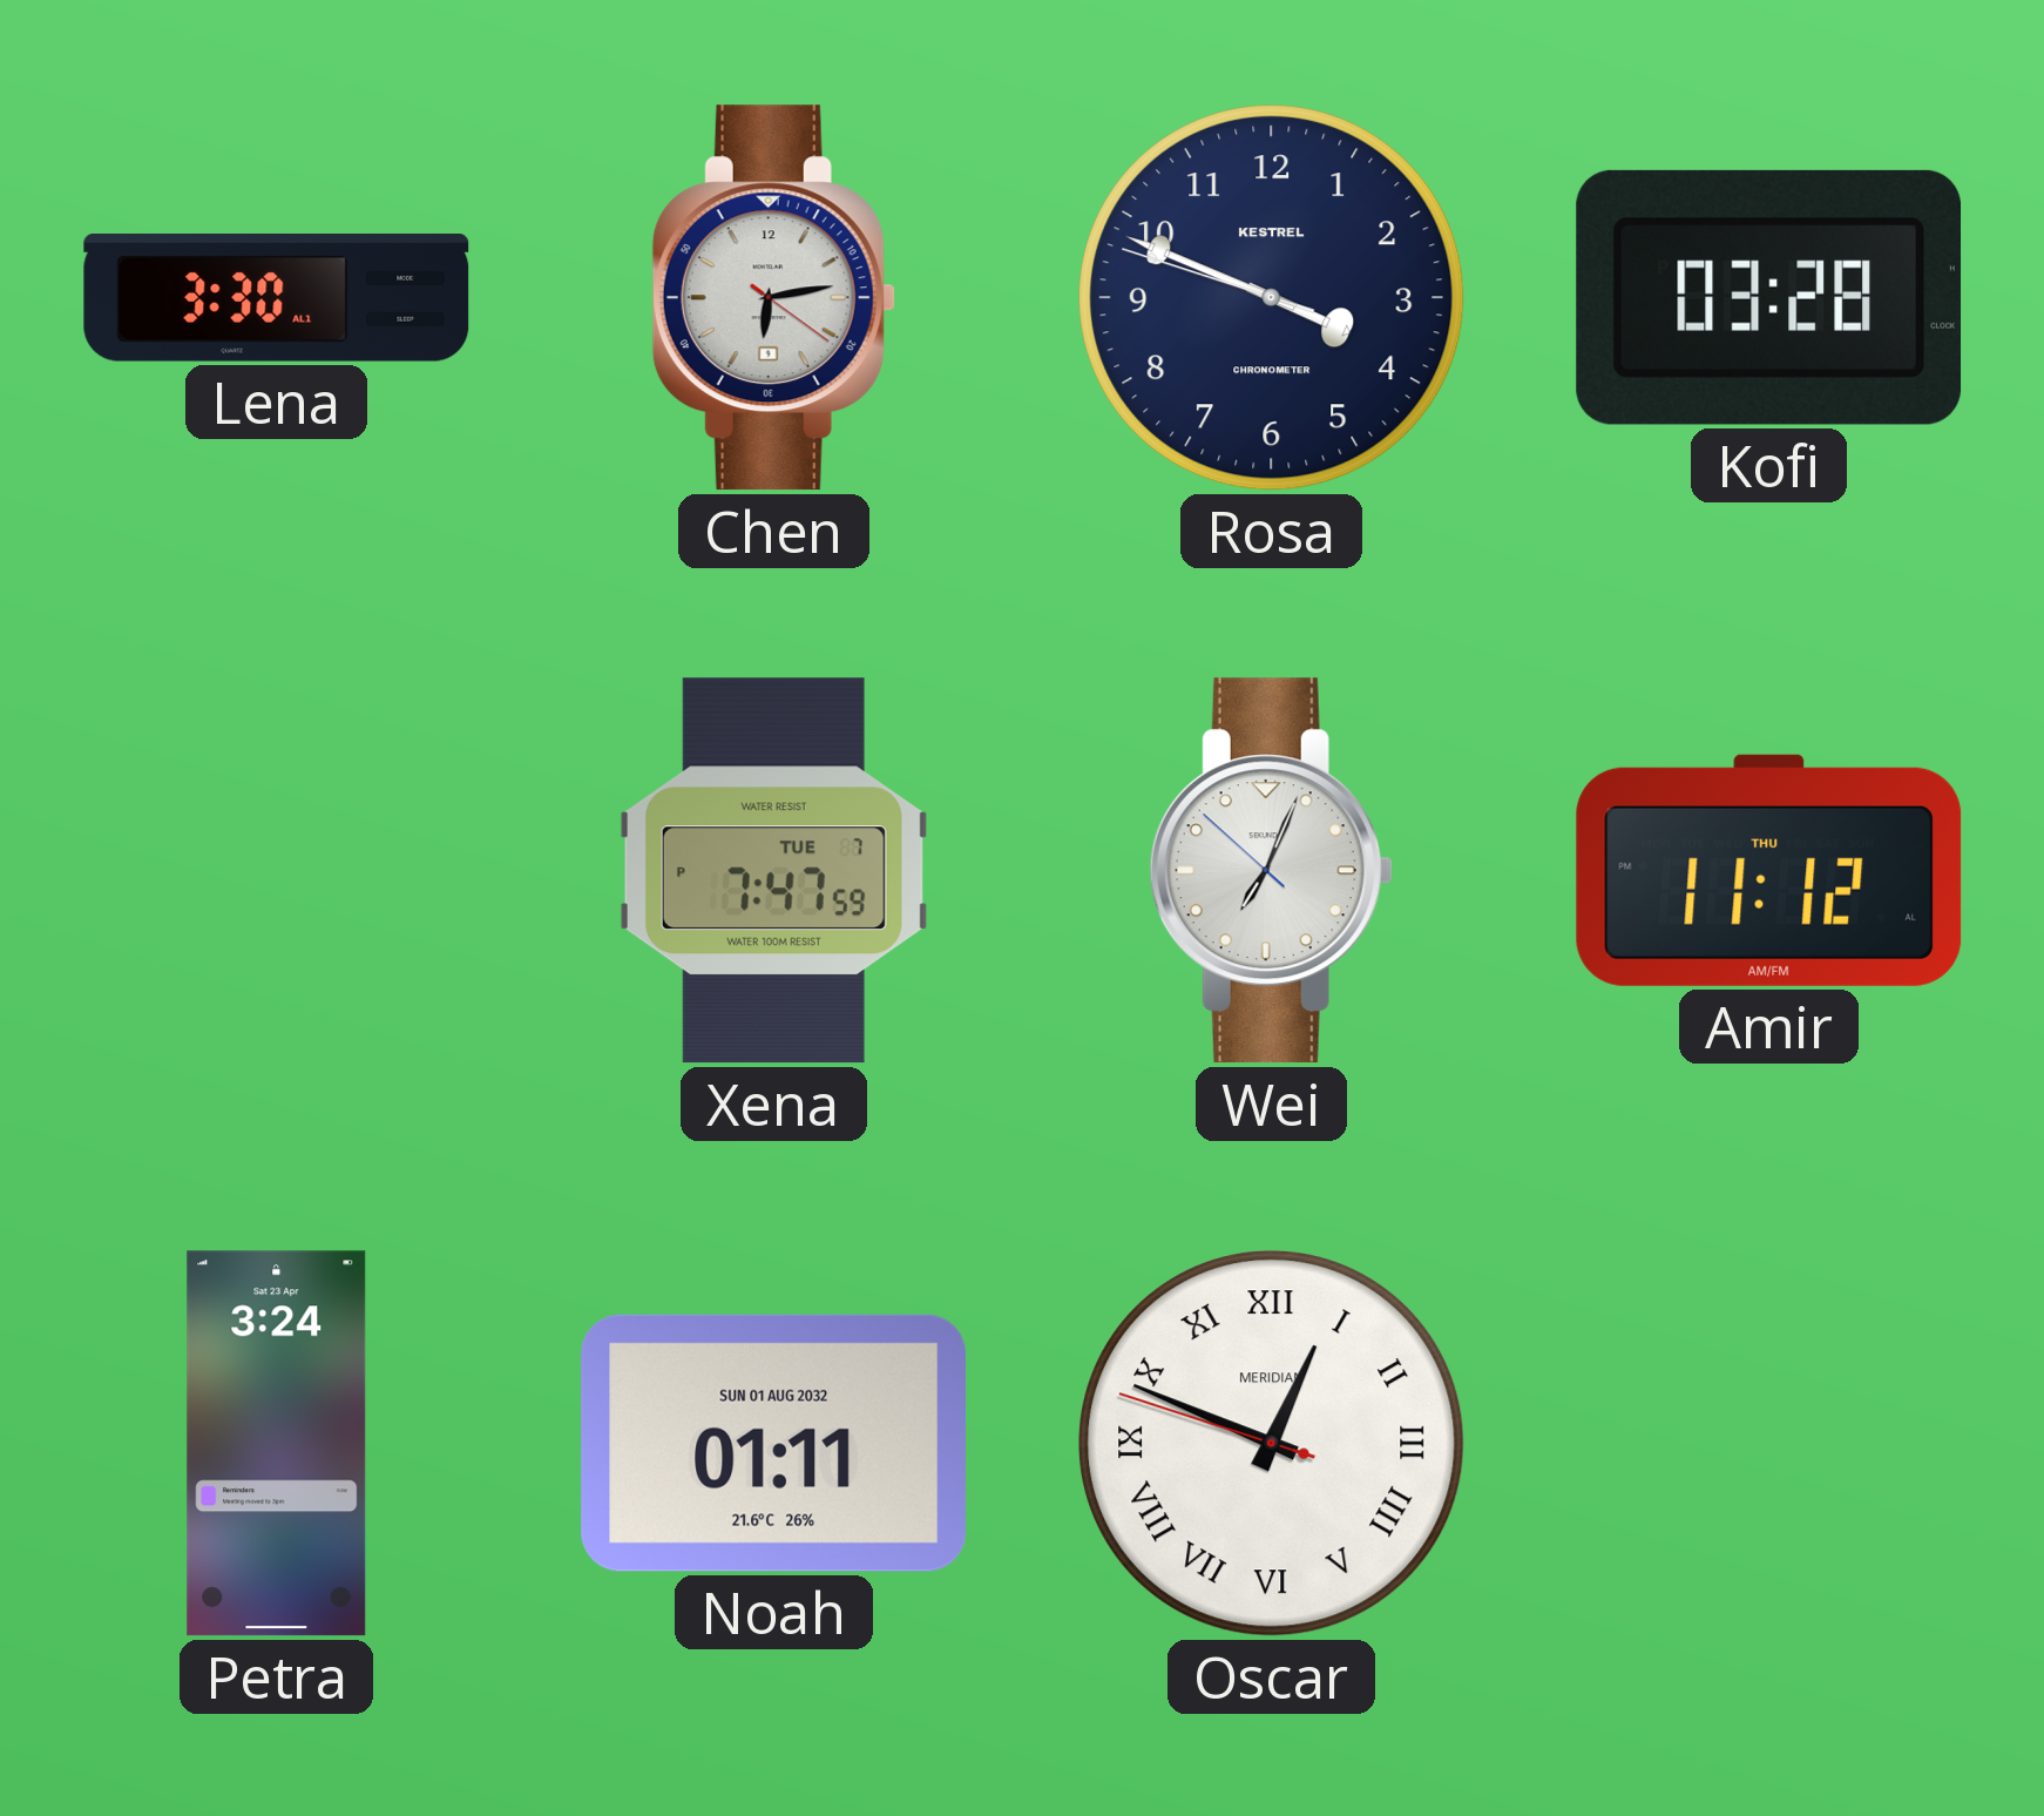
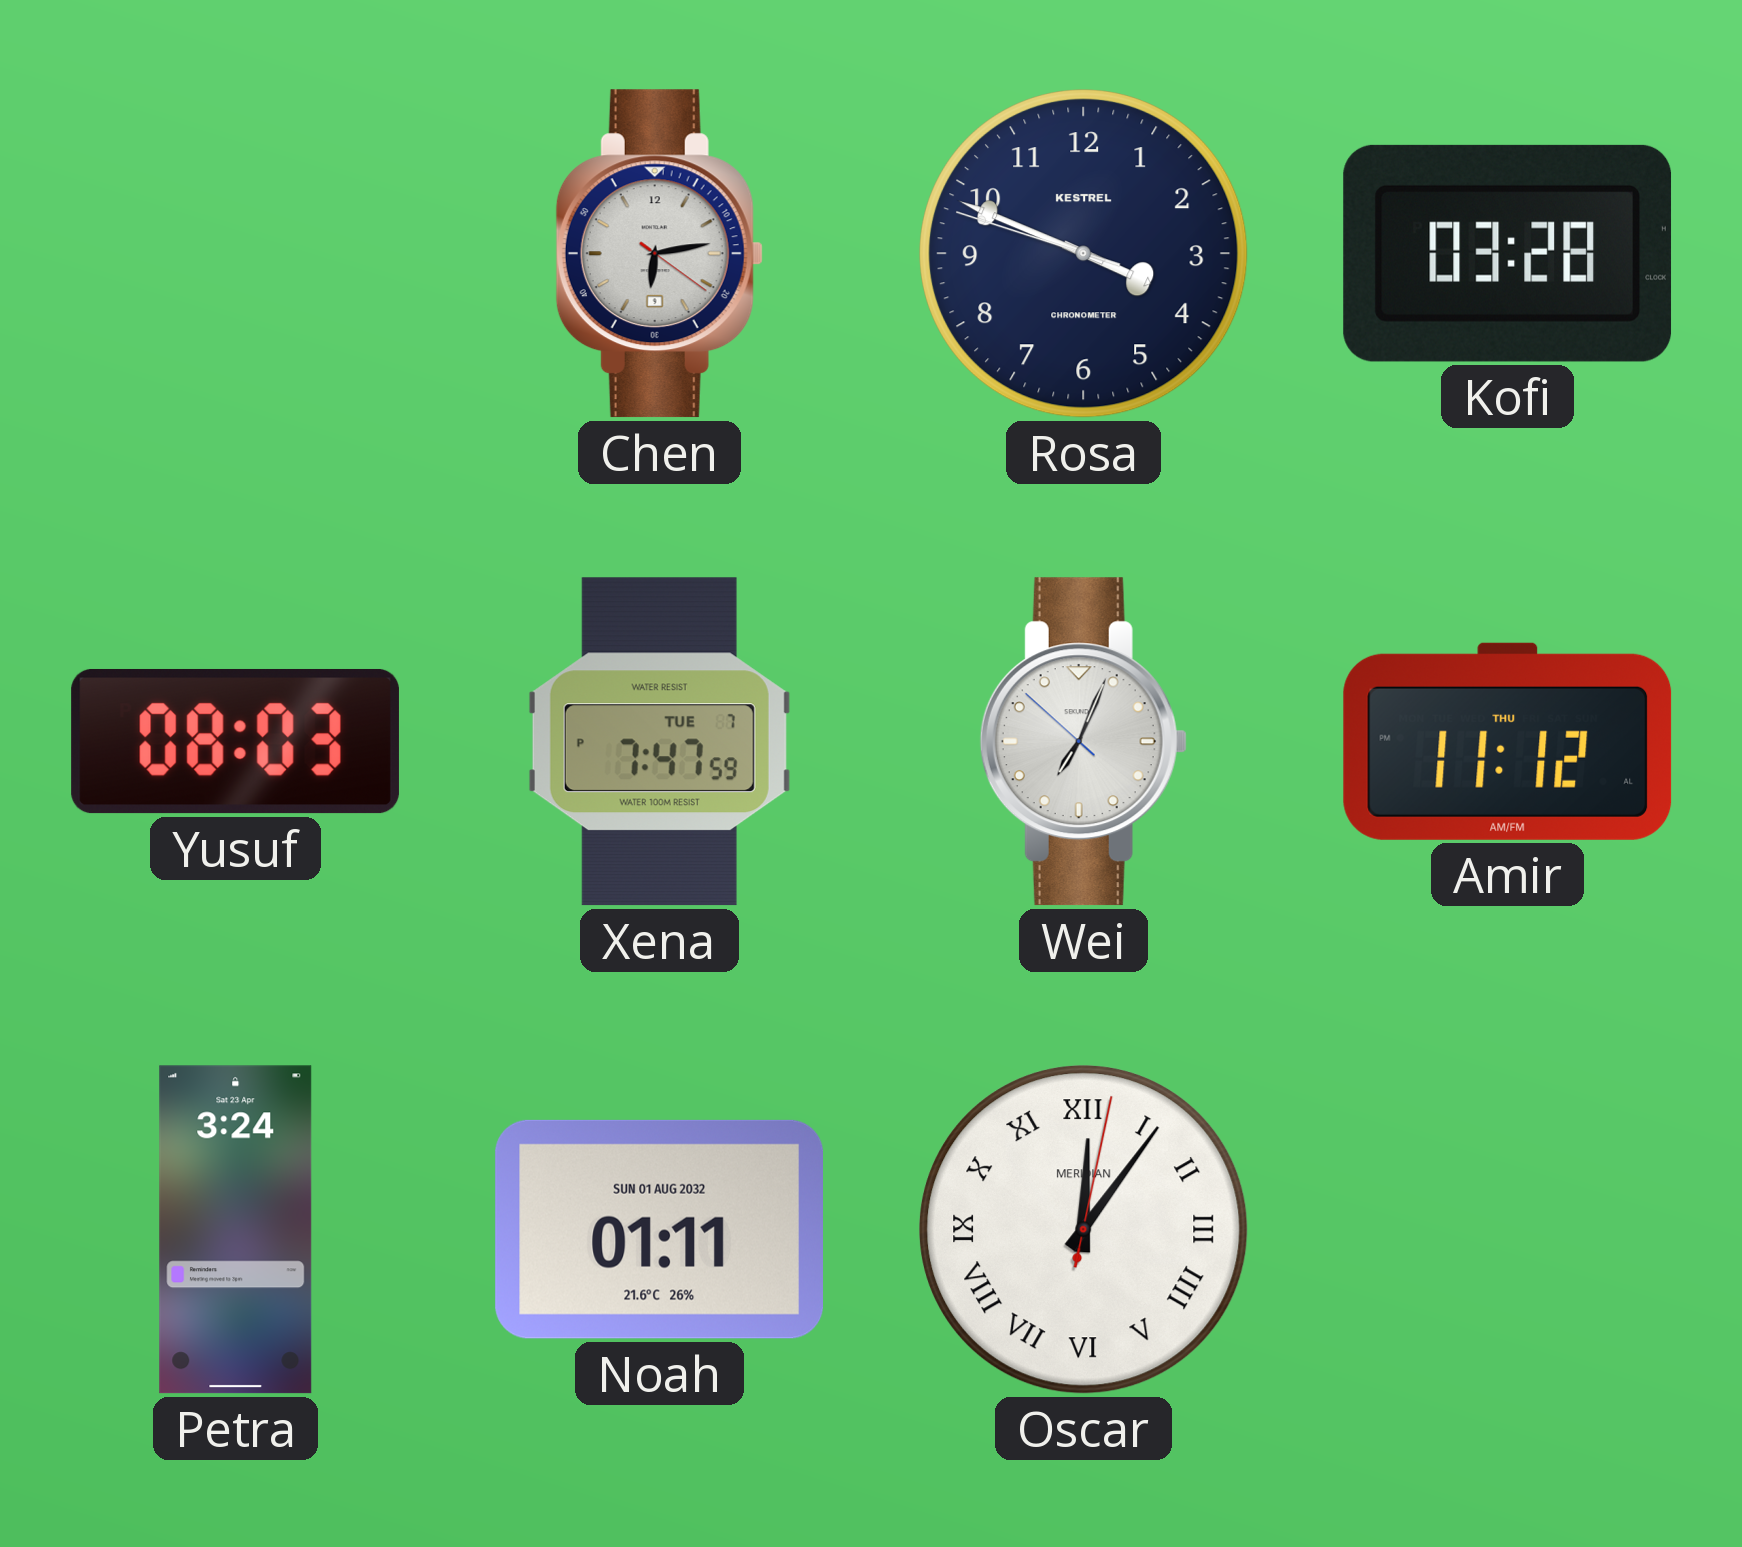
Lena: 3:30 -> none
Yusuf: none -> 08:03
Oscar: 12:48 -> 12:06
